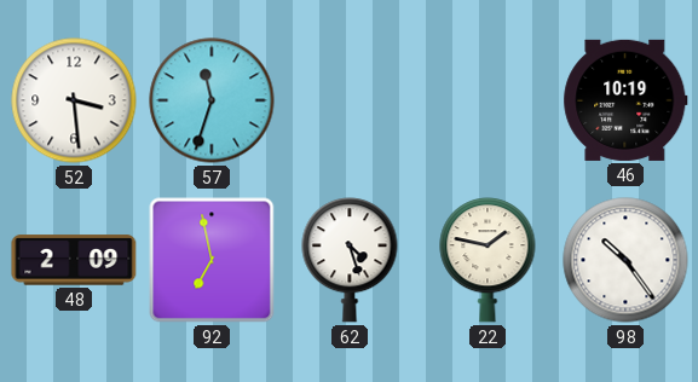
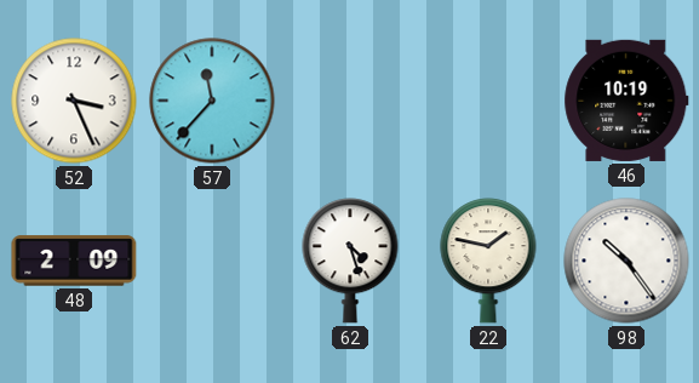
52: 3:29 -> 3:26
57: 11:33 -> 11:37
92: 6:58 -> none
